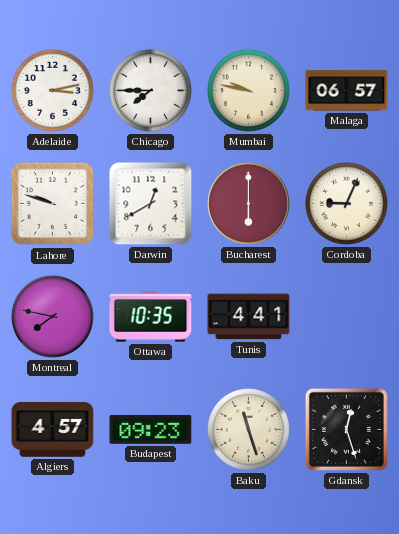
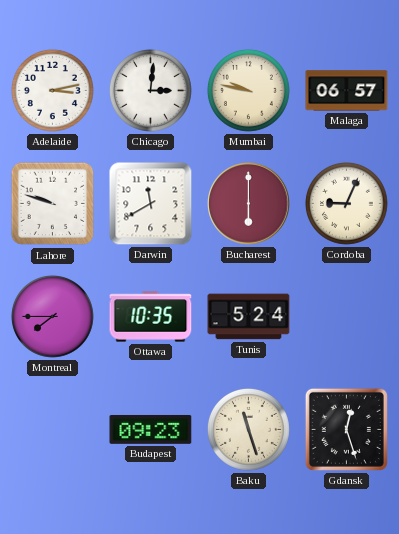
Chicago: 7:45 -> 3:01
Darwin: 12:40 -> 11:40
Montreal: 7:47 -> 7:45
Tunis: 4:41 -> 5:24
Algiers: 4:57 -> none
